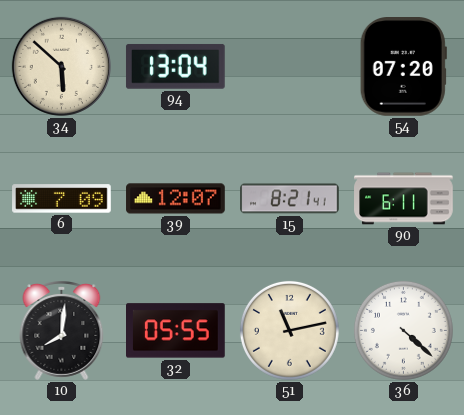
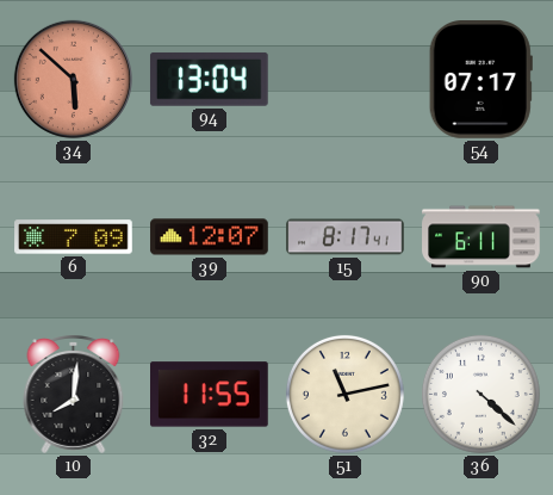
34 dial: cream -> salmon
54: 07:20 -> 07:17
15: 8:21 -> 8:17
32: 05:55 -> 11:55
